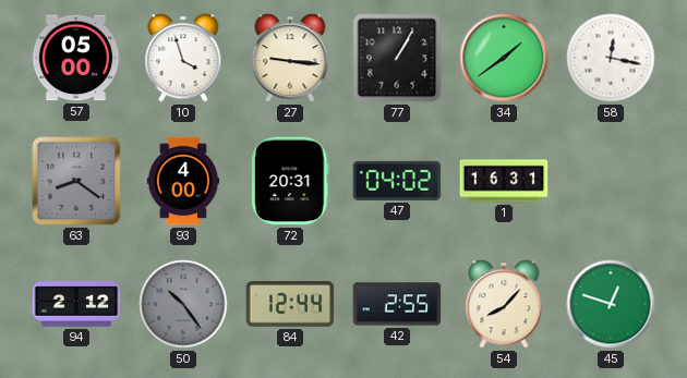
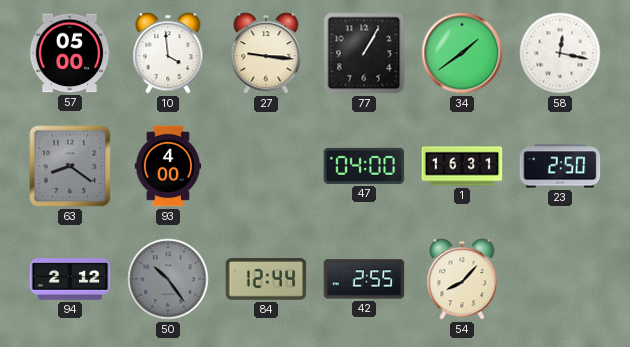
10: 3:57 -> 3:59
72: 20:31 -> none
47: 04:02 -> 04:00
23: none -> 2:50
45: 12:48 -> none
